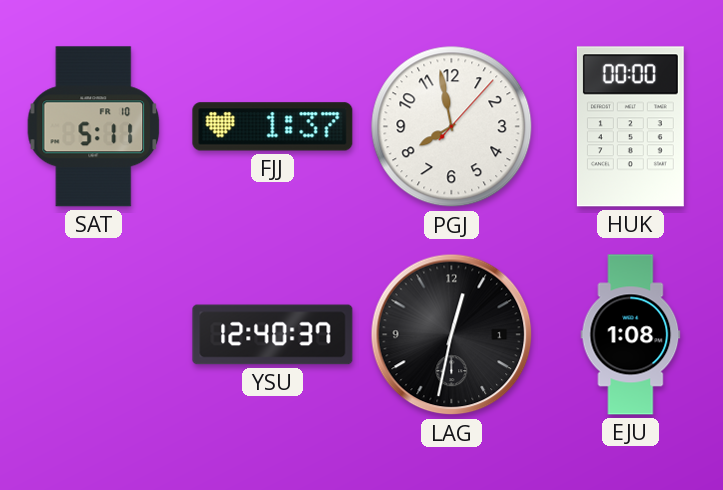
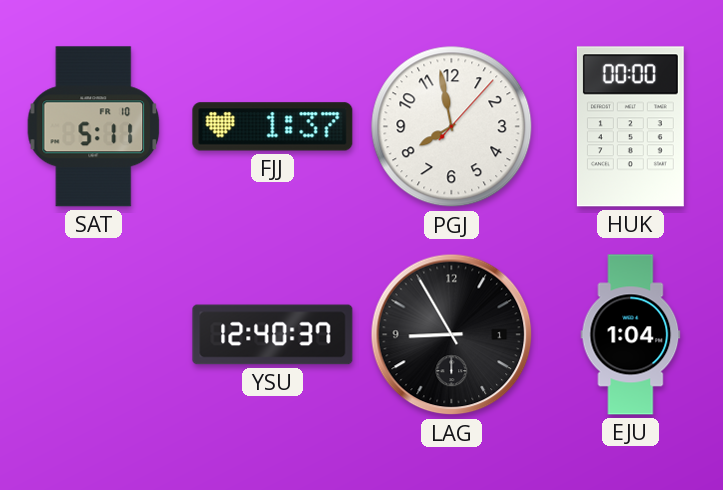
LAG: 12:32 -> 8:55
EJU: 1:08 -> 1:04
